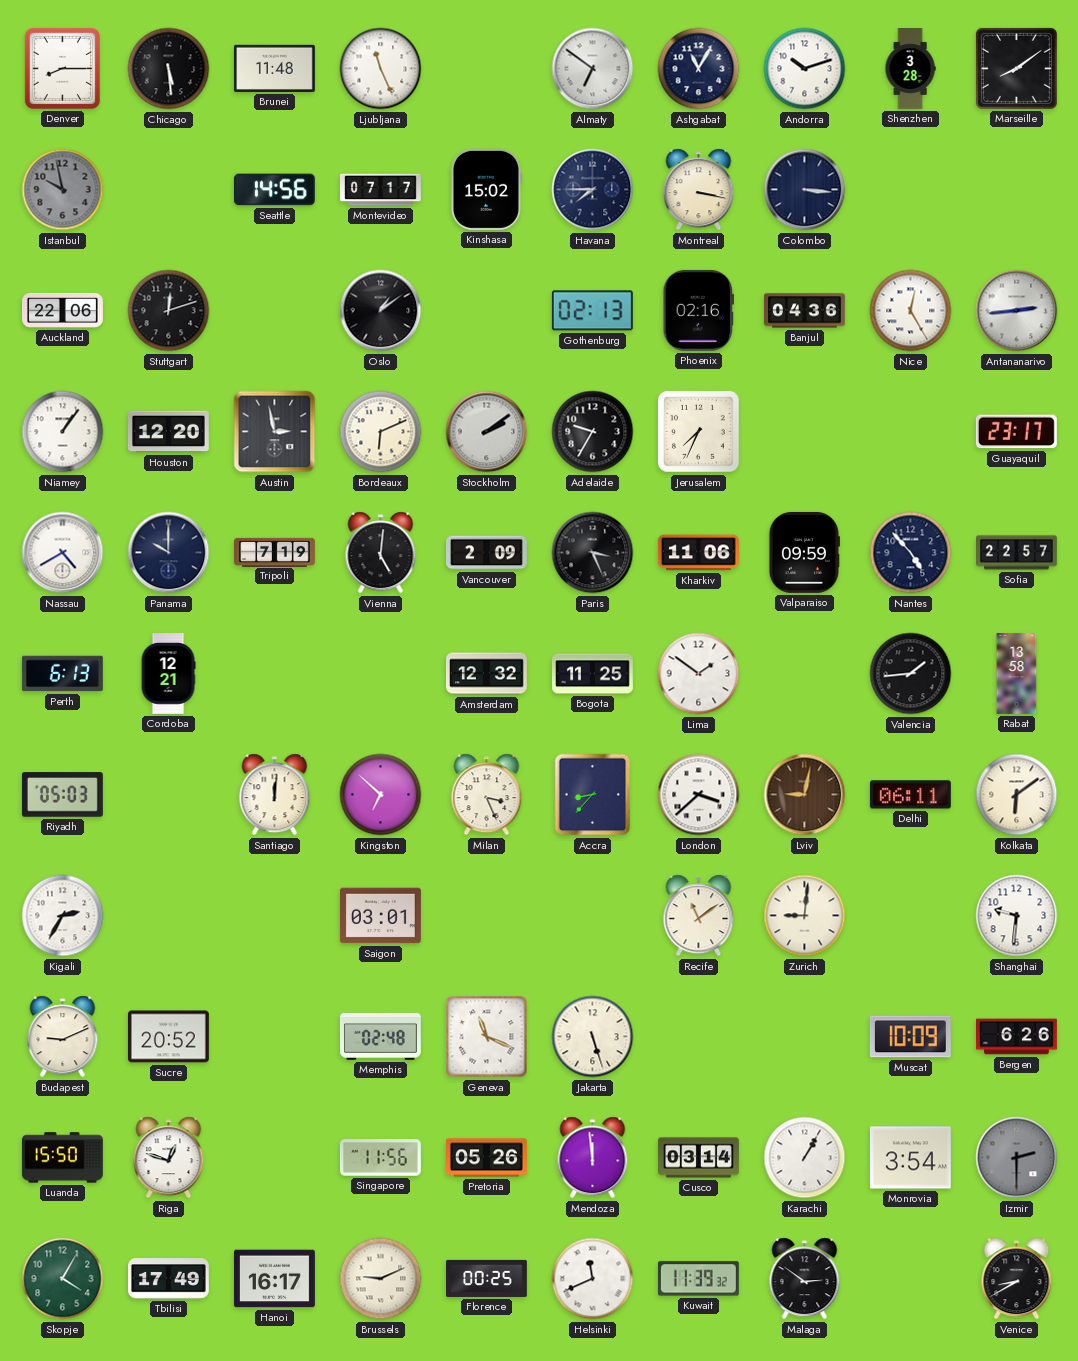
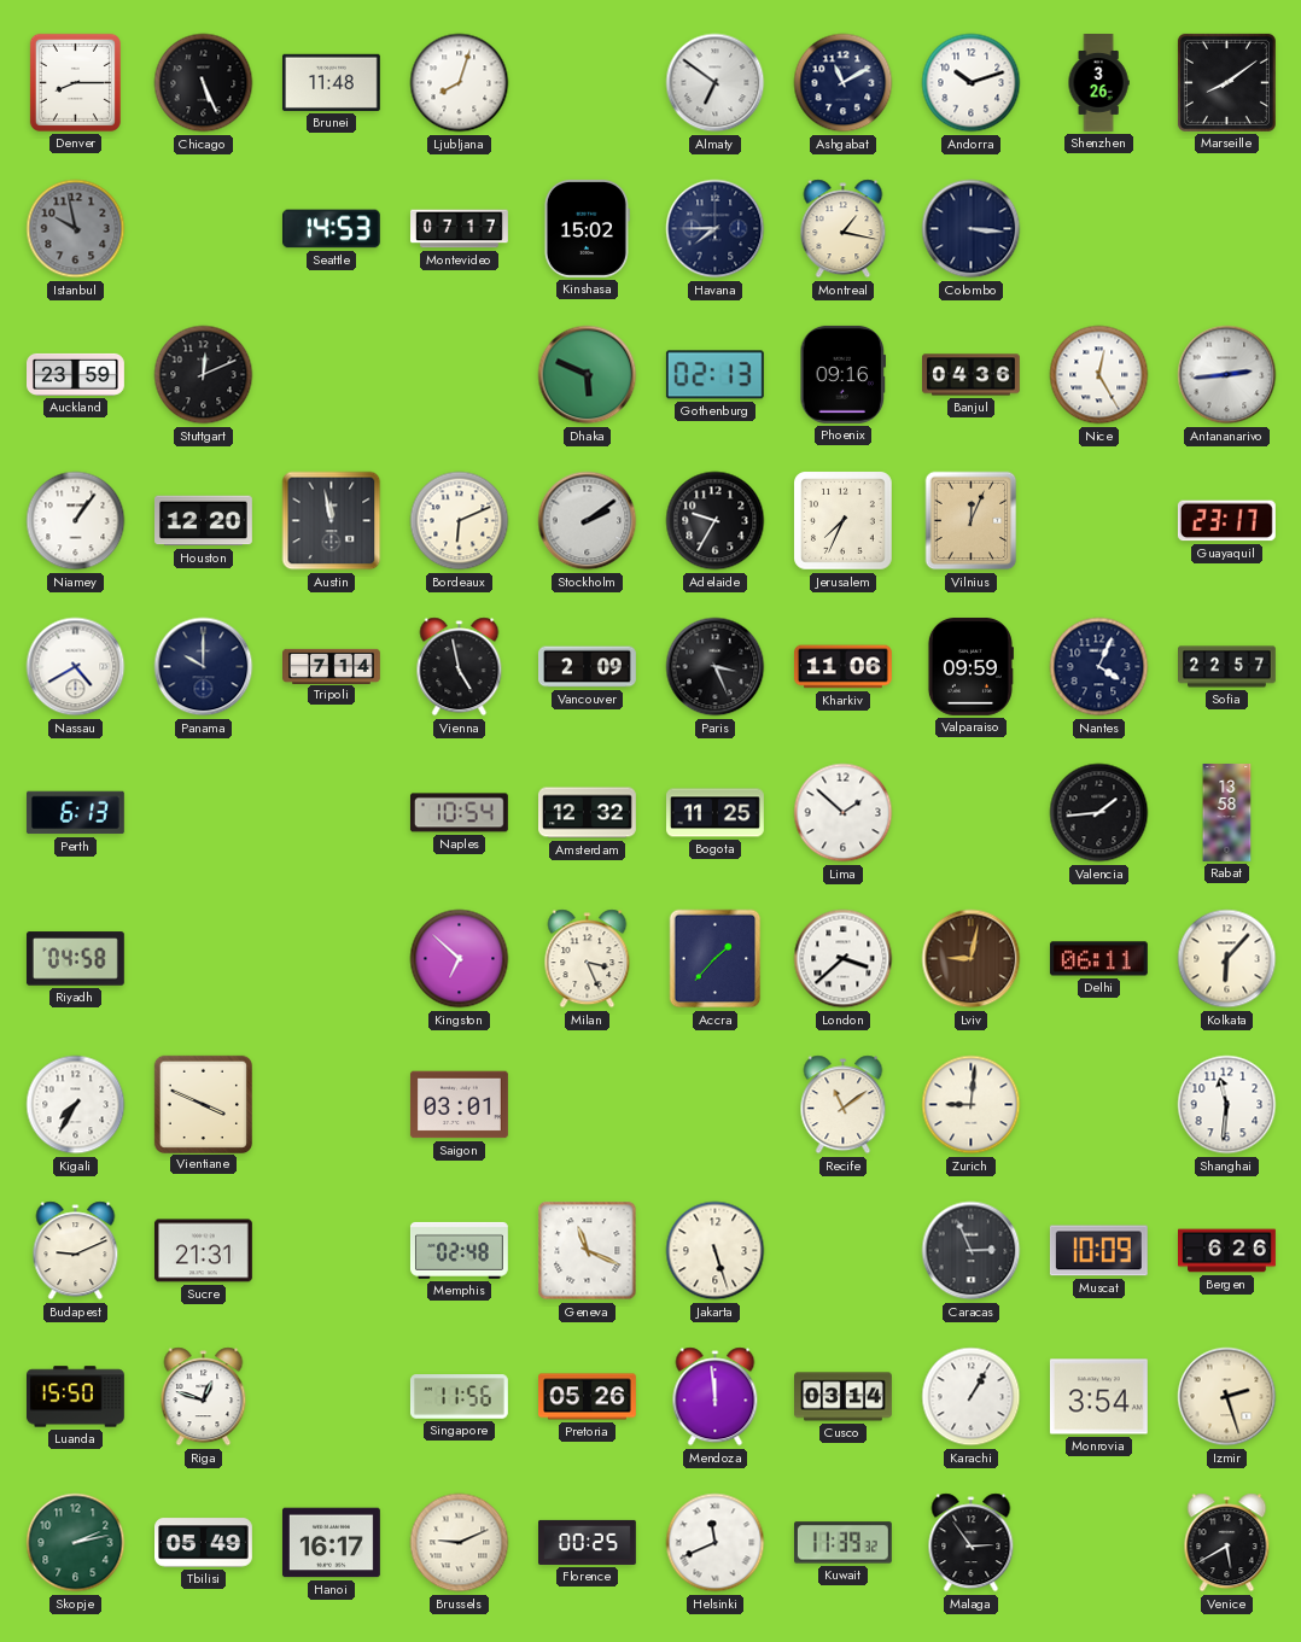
Chicago: 5:29 -> 5:26
Ljubljana: 11:26 -> 8:03
Ashgabat: 11:05 -> 11:10
Shenzhen: 3:28 -> 3:26
Seattle: 14:56 -> 14:53
Montreal: 3:17 -> 1:17
Auckland: 22:06 -> 23:59
Stuttgart: 12:12 -> 12:11
Oslo: 1:09 -> none
Dhaka: none -> 5:49
Phoenix: 02:16 -> 09:16
Austin: 2:58 -> 11:58
Vilnius: none -> 12:04
Tripoli: 7:19 -> 7:14
Vienna: 5:01 -> 4:58
Nantes: 4:53 -> 4:04
Cordoba: 12:21 -> none
Naples: none -> 10:54
Lima: 1:51 -> 1:52
Riyadh: 05:03 -> 04:58
Santiago: 12:01 -> none
Accra: 8:37 -> 1:37
Kolkata: 6:09 -> 6:07
Kigali: 2:35 -> 7:35
Vientiane: none -> 3:49
Shanghai: 9:31 -> 11:31
Sucre: 20:52 -> 21:31
Caracas: none -> 2:56
Izmir: 2:30 -> 2:27
Izmir dial: grey -> cream
Skopje: 4:05 -> 2:13
Tbilisi: 17:49 -> 05:49
Malaga: 2:51 -> 2:54
Venice: 8:40 -> 5:40
